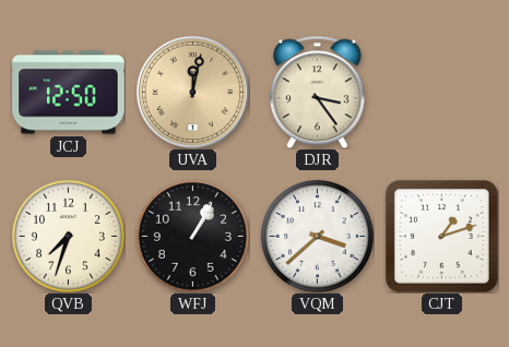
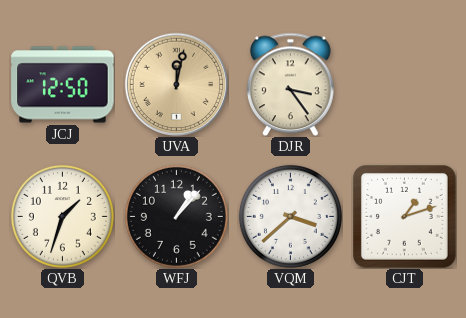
QVB: 7:33 -> 1:33
WFJ: 1:05 -> 1:07
